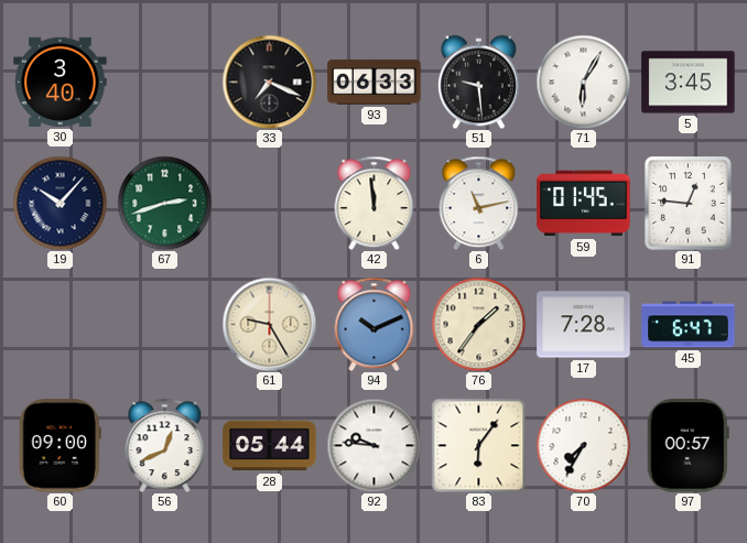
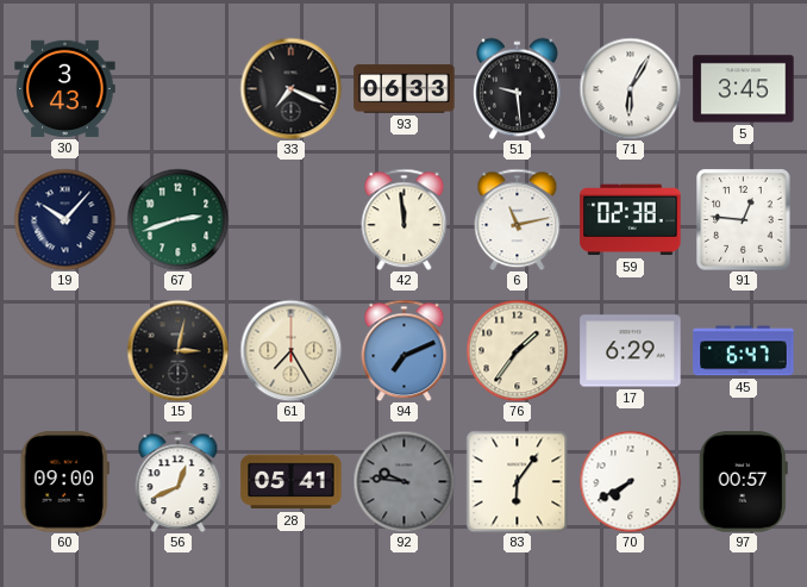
30: 3:40 -> 3:43
59: 01:45 -> 02:38
15: none -> 3:02
61: 9:25 -> 7:25
94: 10:11 -> 7:11
17: 7:28 -> 6:29
28: 05:44 -> 05:41
92 dial: white -> grey
70: 7:35 -> 7:40
